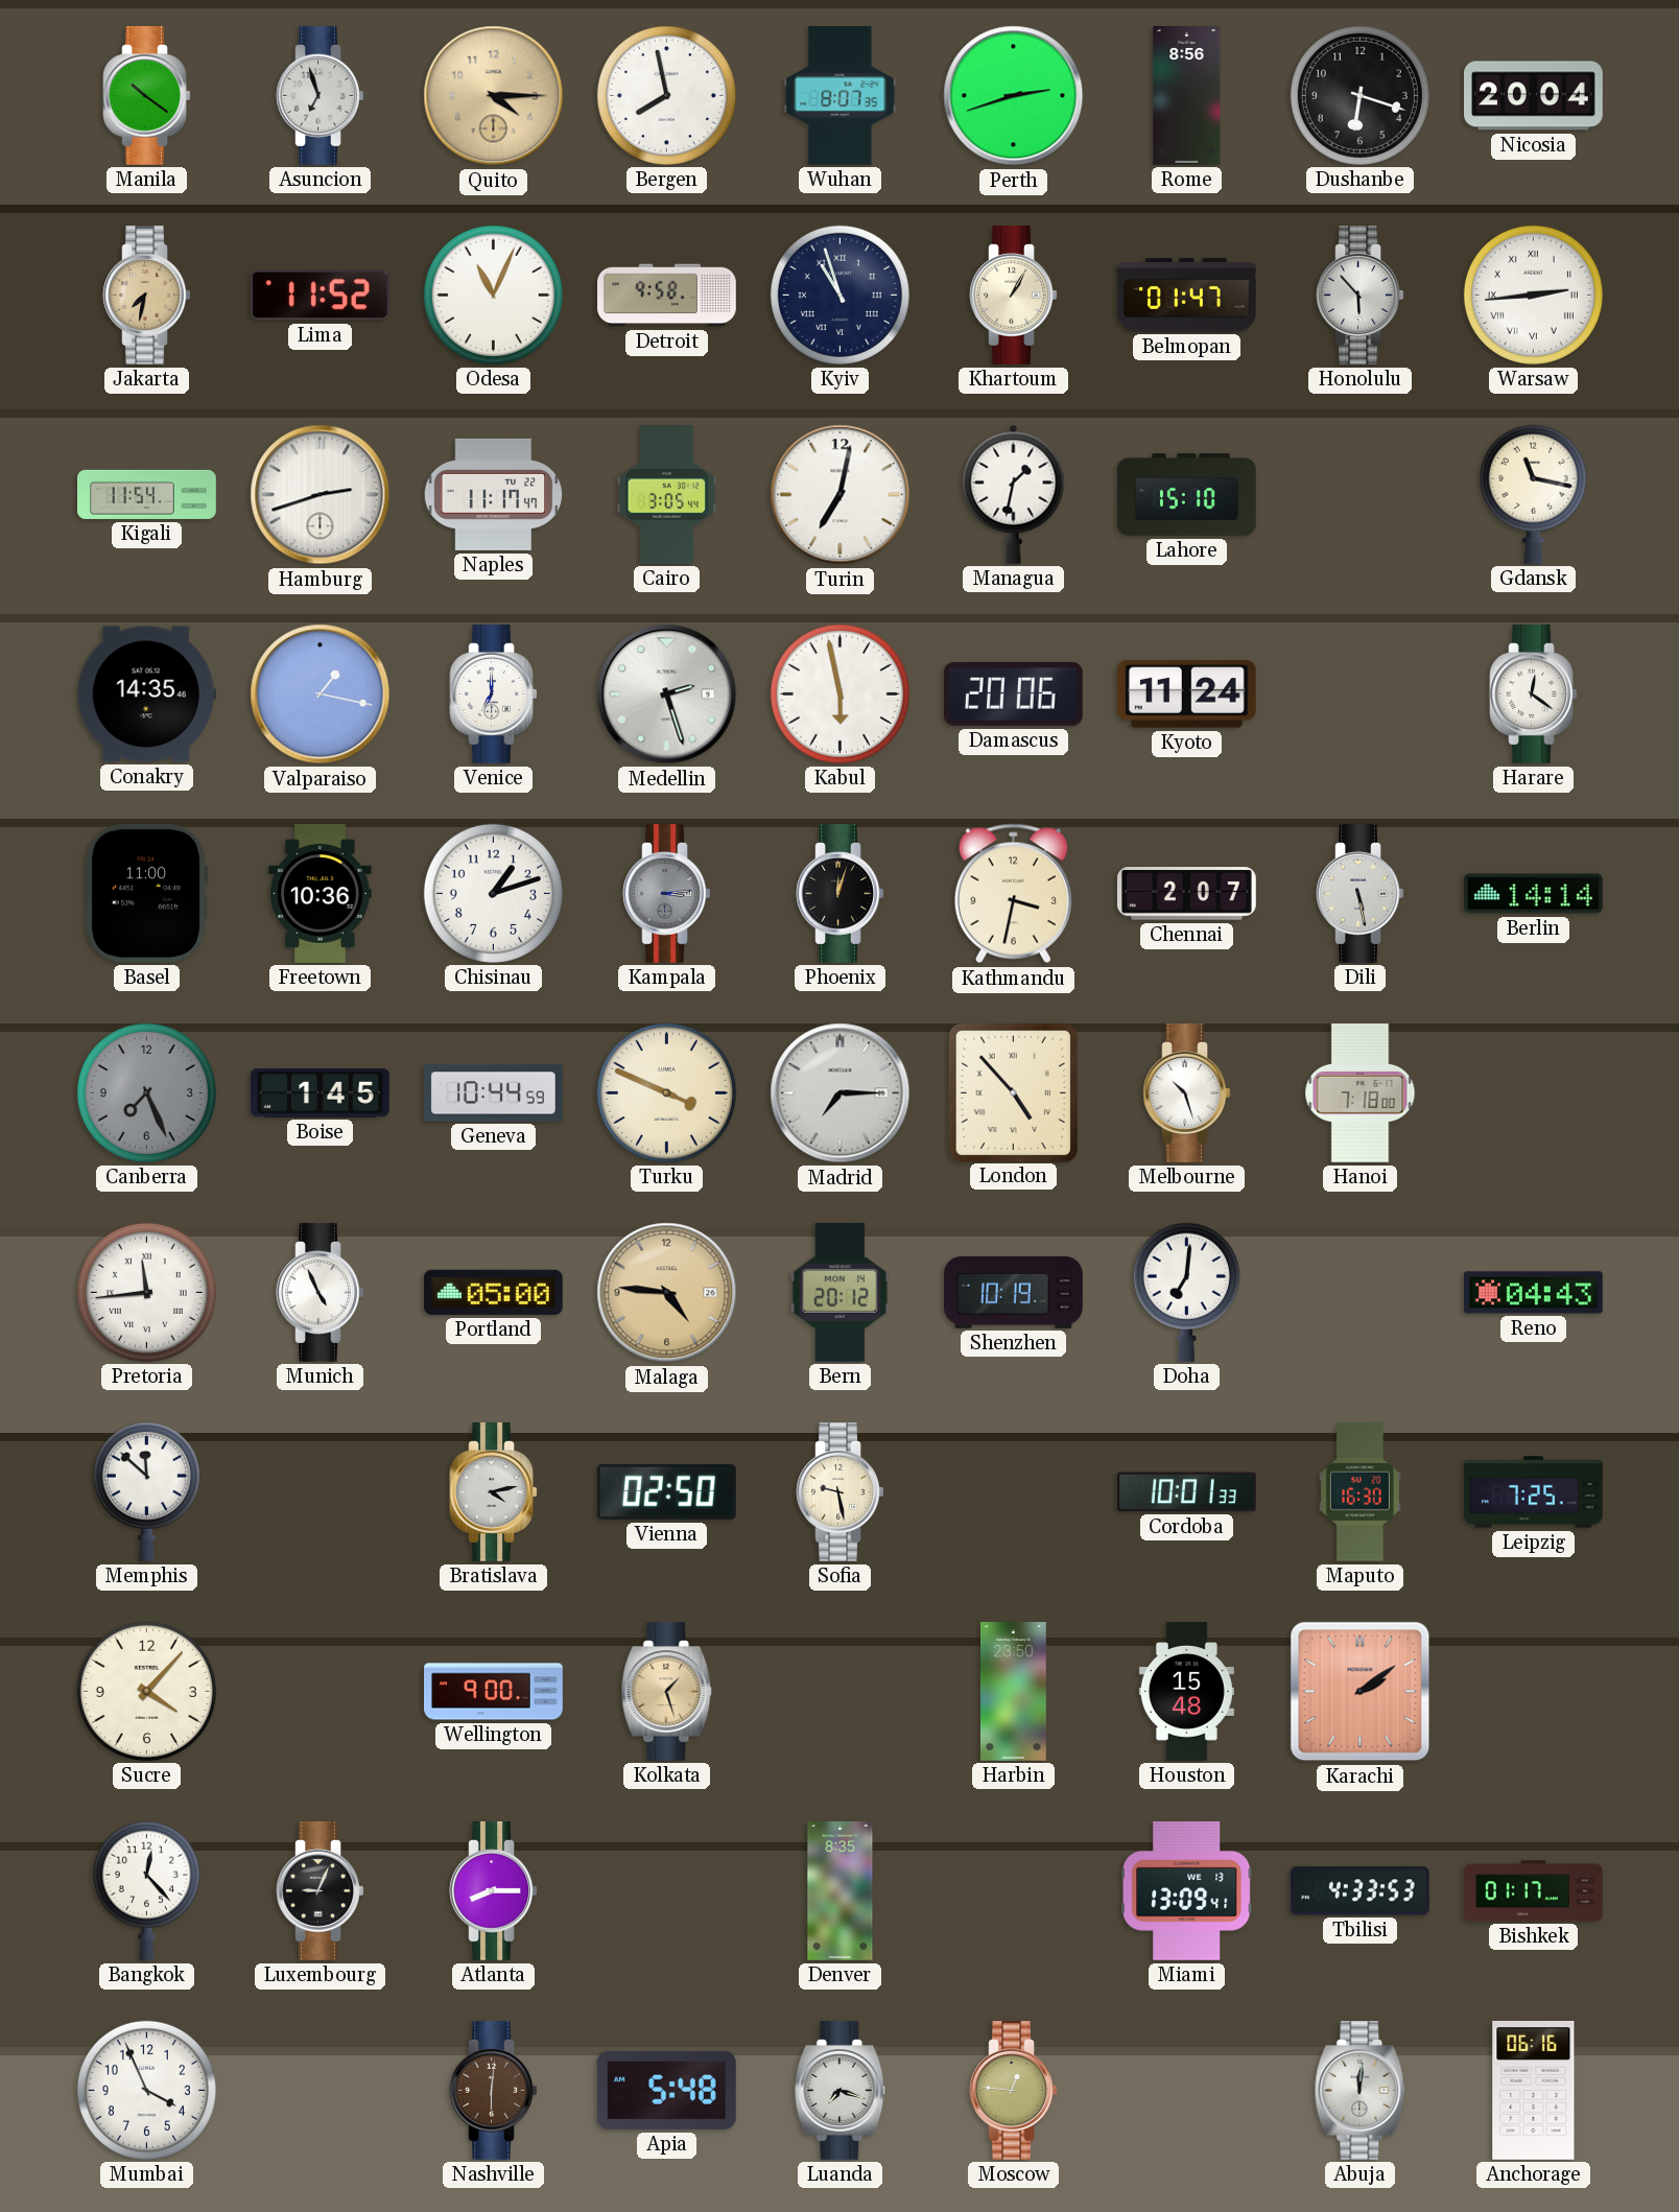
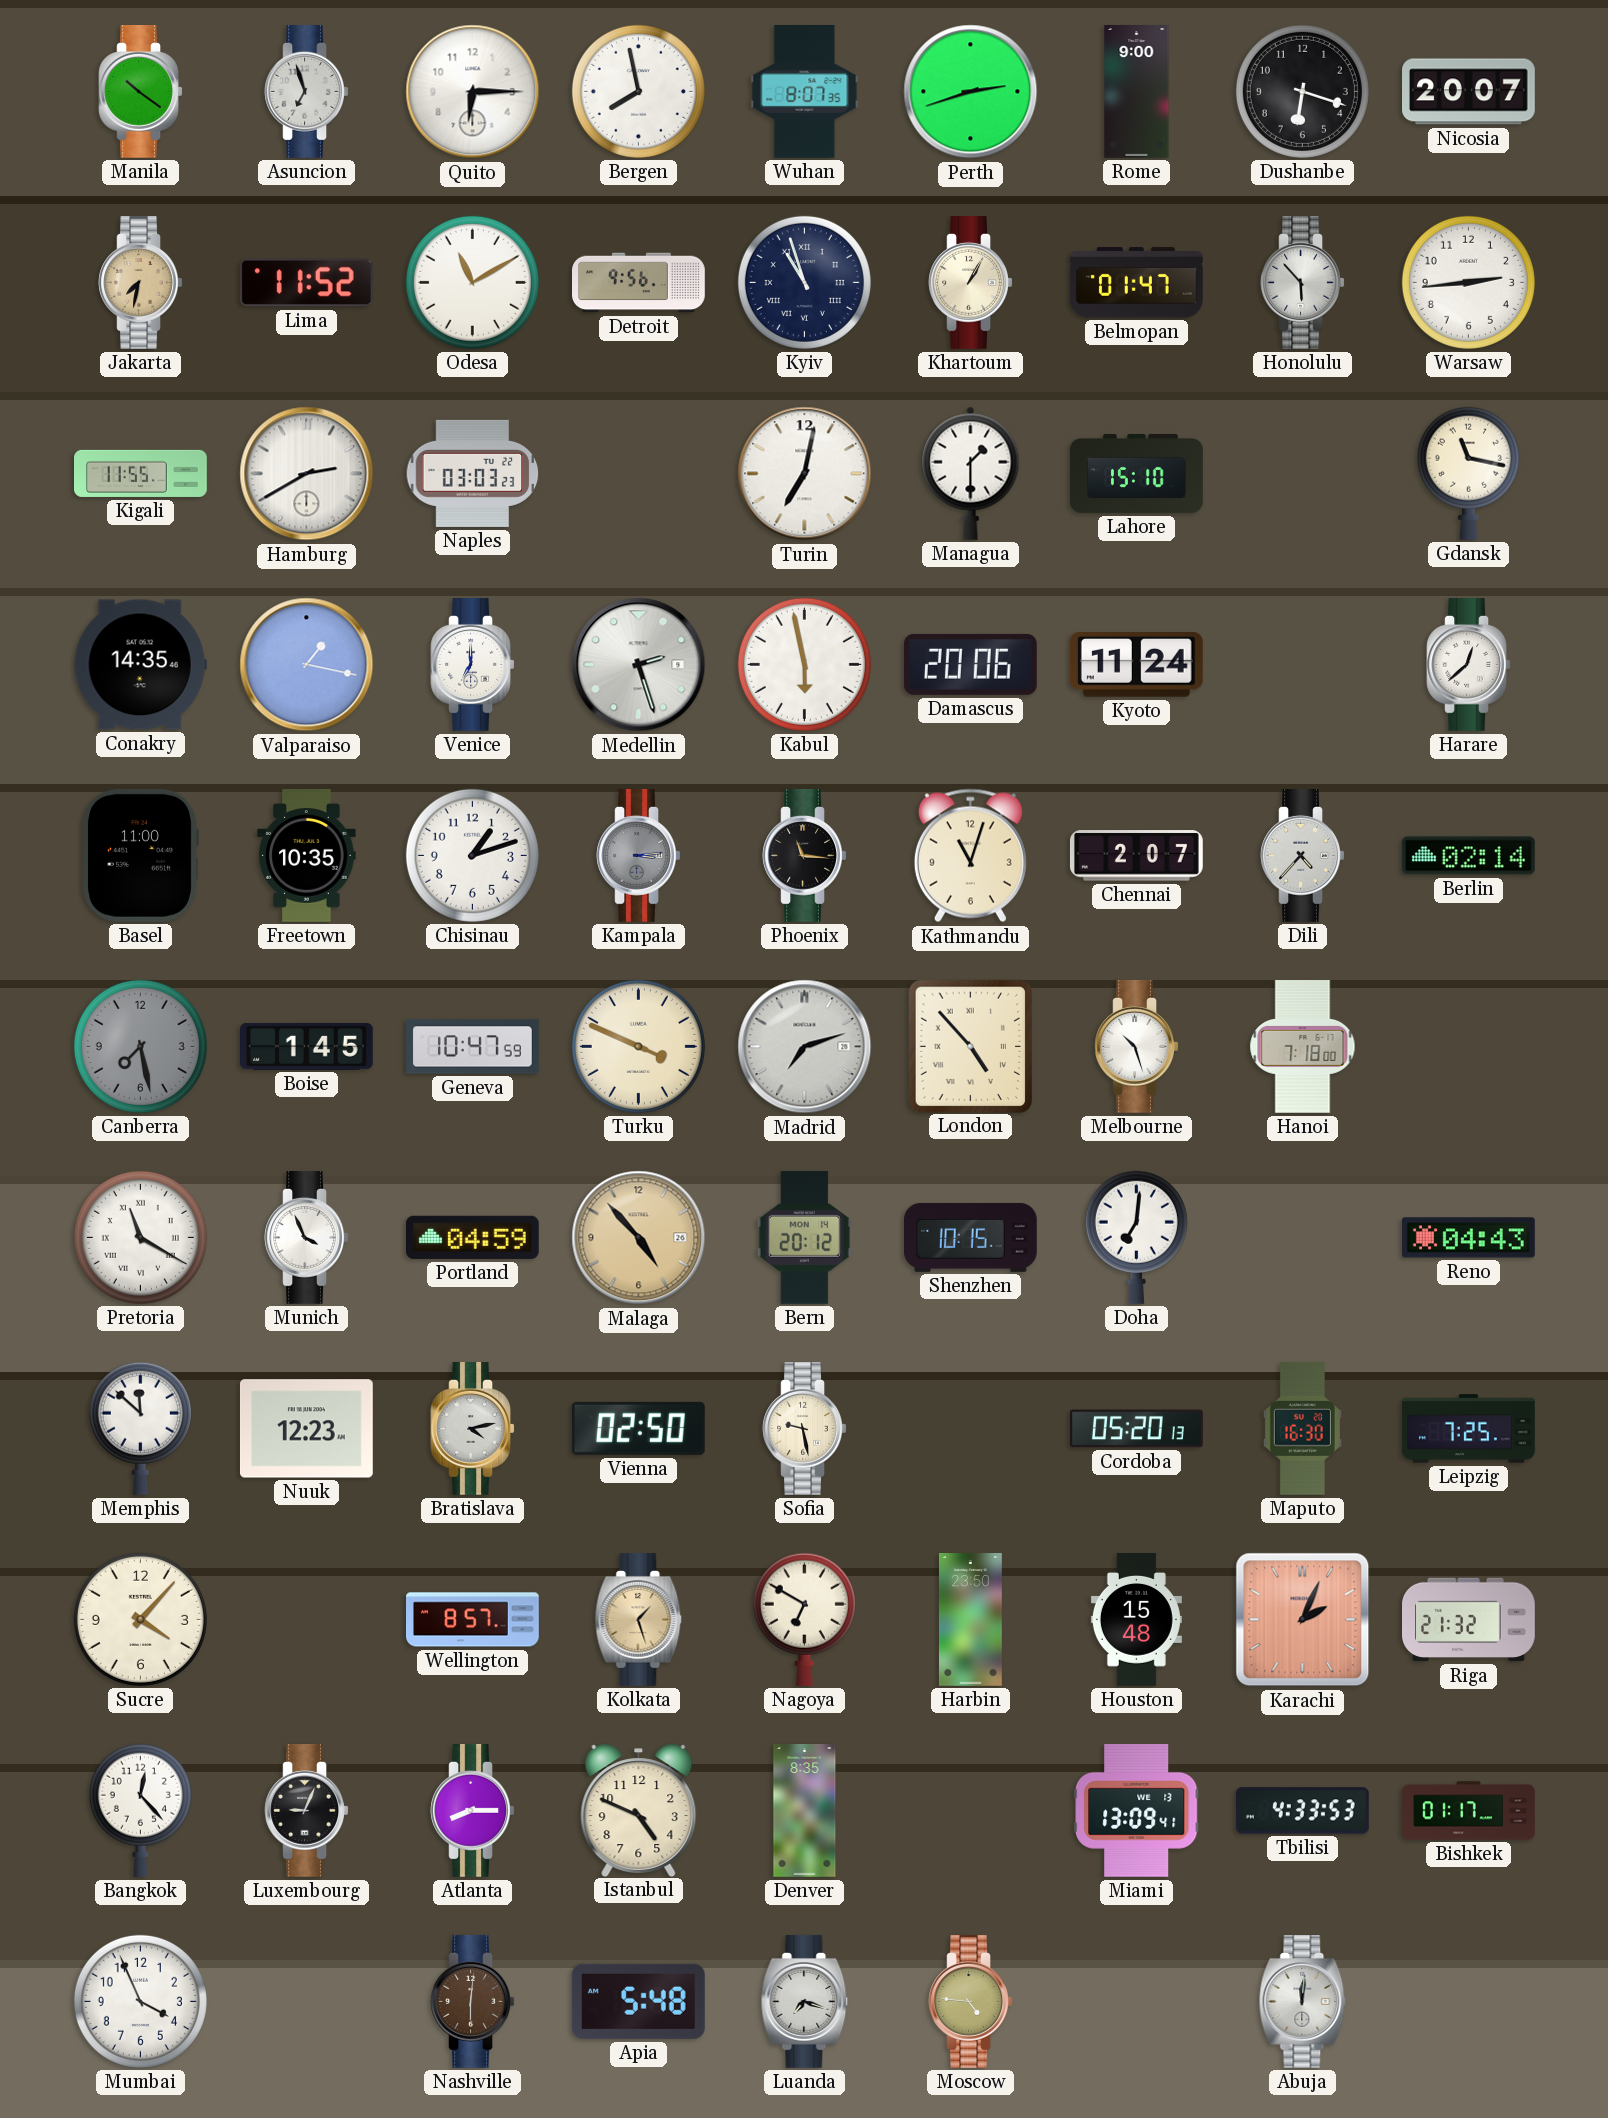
Quito: 4:15 -> 6:15
Quito dial: champagne -> white
Rome: 8:56 -> 9:00
Nicosia: 20:04 -> 20:07
Odesa: 11:04 -> 11:10
Detroit: 9:58 -> 9:56
Warsaw numerals: Roman -> Arabic
Kigali: 11:54 -> 11:55
Hamburg: 2:42 -> 2:40
Naples: 11:17 -> 03:03
Cairo: 3:05 -> none
Managua: 1:32 -> 1:30
Harare: 12:21 -> 12:38
Freetown: 10:36 -> 10:35
Phoenix: 12:03 -> 11:16
Kathmandu: 3:32 -> 11:03
Dili: 5:28 -> 4:37
Berlin: 14:14 -> 02:14
Canberra: 7:26 -> 7:28
Geneva: 10:44 -> 10:47
Madrid: 7:15 -> 7:12
Pretoria: 11:44 -> 11:20
Munich: 4:56 -> 3:56
Portland: 05:00 -> 04:59
Malaga: 4:46 -> 4:53
Shenzhen: 10:19 -> 10:15
Nuuk: none -> 12:23
Cordoba: 10:01 -> 05:20
Wellington: 9:00 -> 8:57
Nagoya: none -> 6:50
Karachi: 2:09 -> 2:04
Riga: none -> 21:32
Istanbul: none -> 4:49
Moscow: 12:46 -> 4:46
Anchorage: 06:16 -> none
